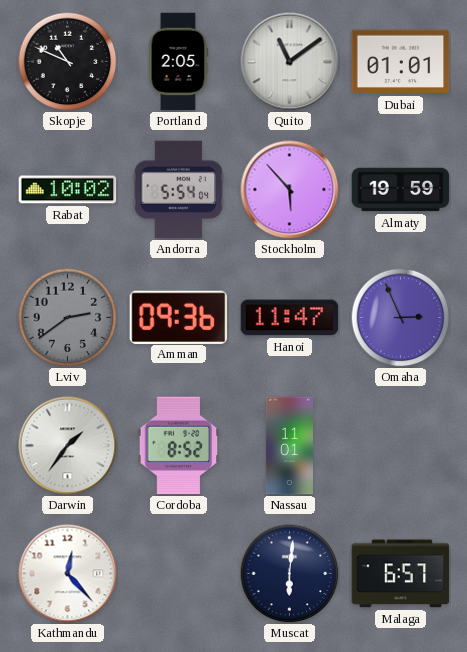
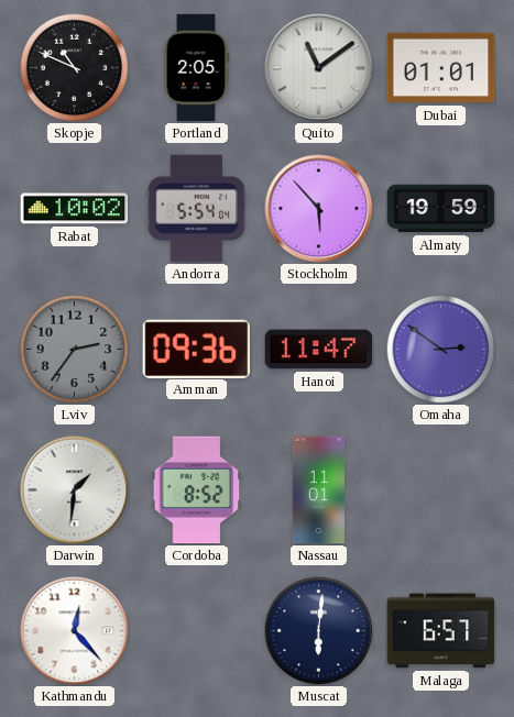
Lviv: 2:39 -> 2:36
Omaha: 2:56 -> 2:51
Darwin: 1:36 -> 1:31
